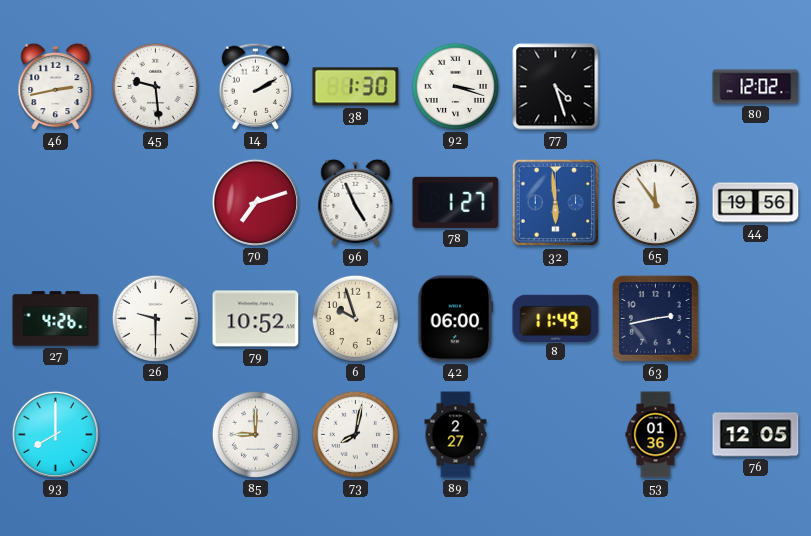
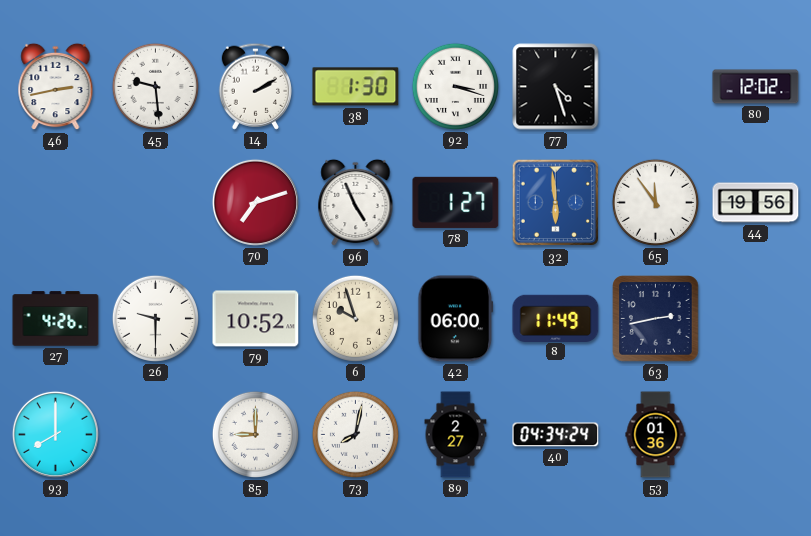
40: none -> 04:34
76: 12:05 -> none
